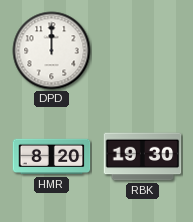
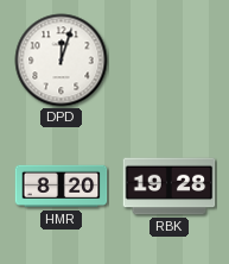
DPD: 12:00 -> 12:03
RBK: 19:30 -> 19:28
